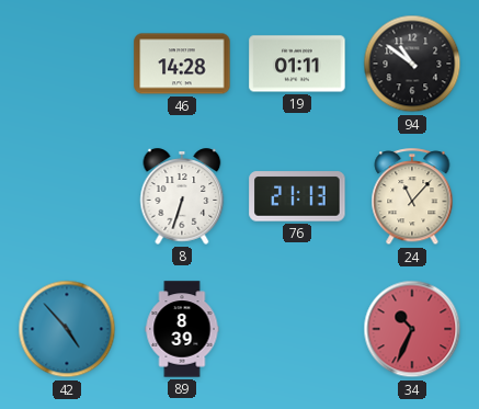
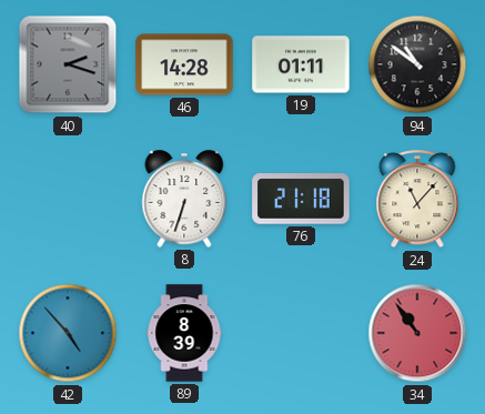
40: none -> 2:18
76: 21:13 -> 21:18
34: 10:34 -> 10:54
